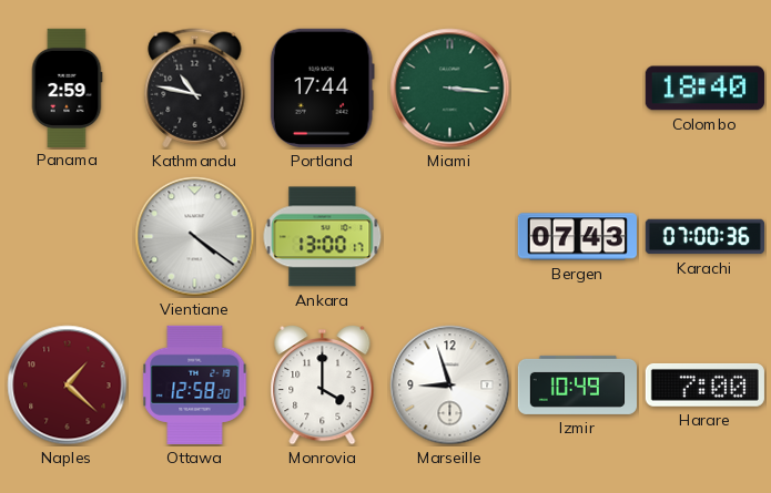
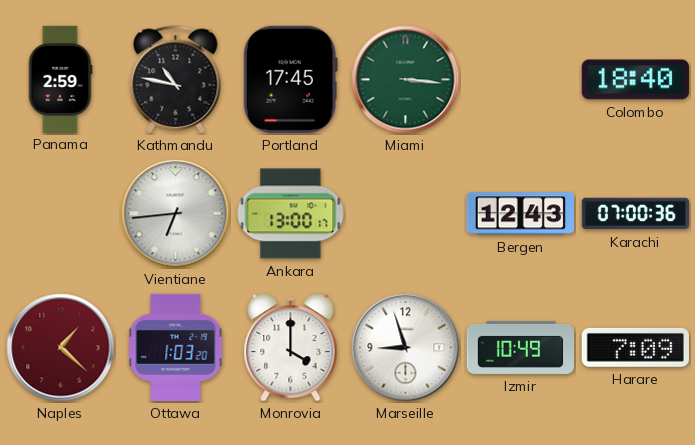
Portland: 17:44 -> 17:45
Vientiane: 4:21 -> 6:44
Bergen: 07:43 -> 12:43
Ottawa: 12:58 -> 1:03
Harare: 7:00 -> 7:09
